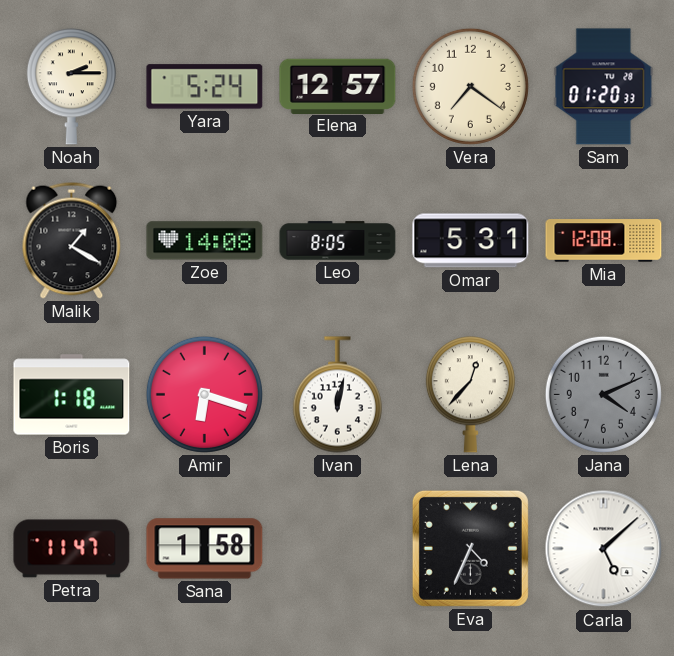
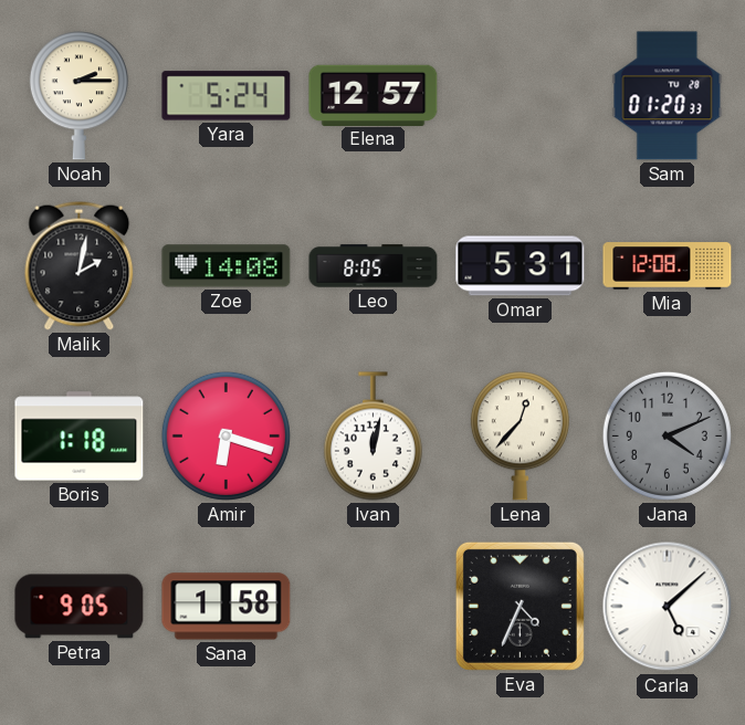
Vera: 7:21 -> none
Malik: 1:20 -> 2:02
Petra: 11:47 -> 9:05
